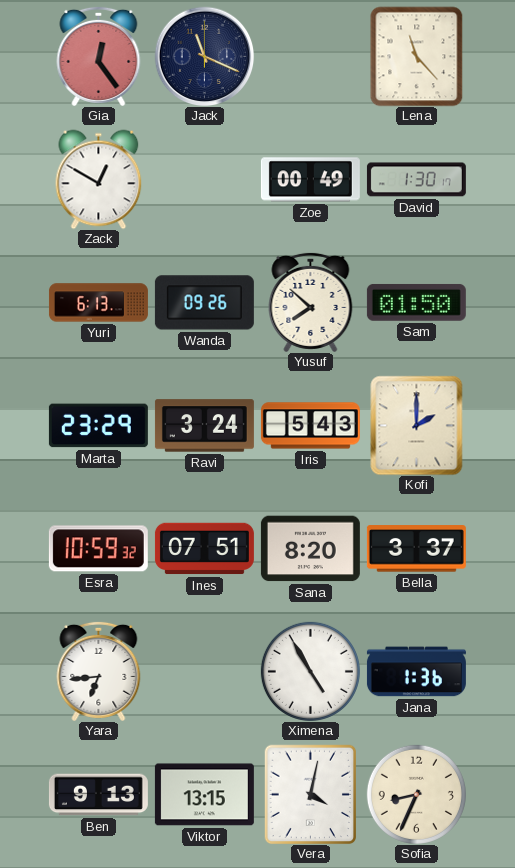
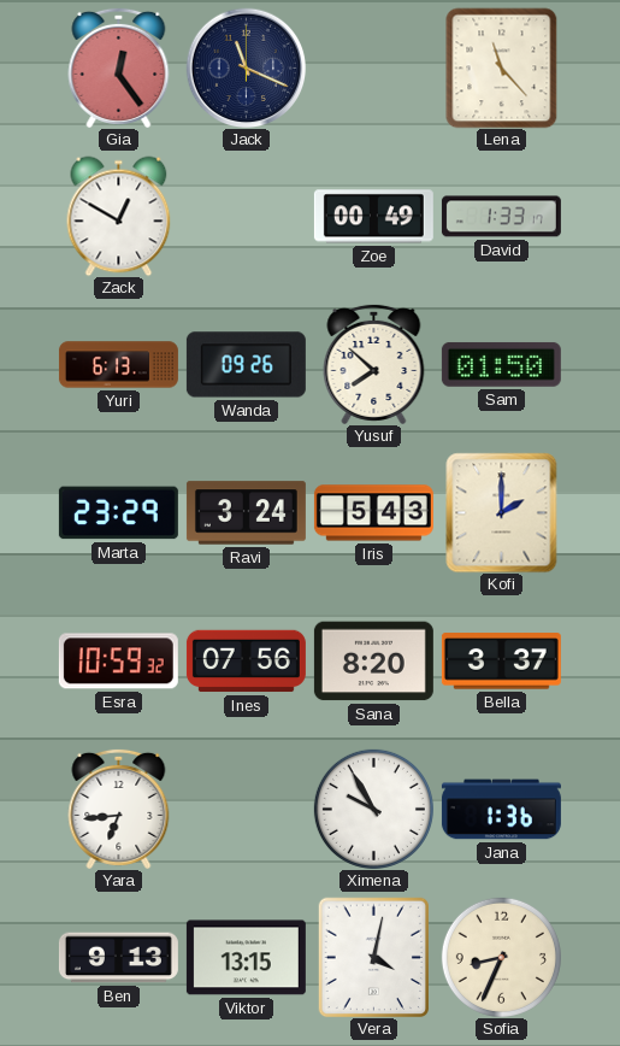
David: 1:30 -> 1:33
Ines: 07:51 -> 07:56
Ximena: 4:55 -> 9:55
